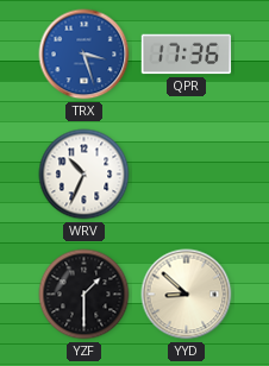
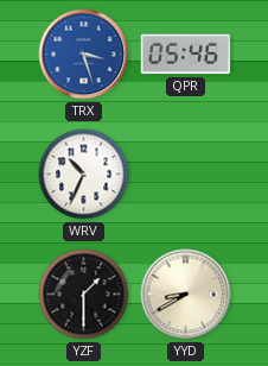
QPR: 17:36 -> 05:46
YYD: 8:52 -> 8:40
